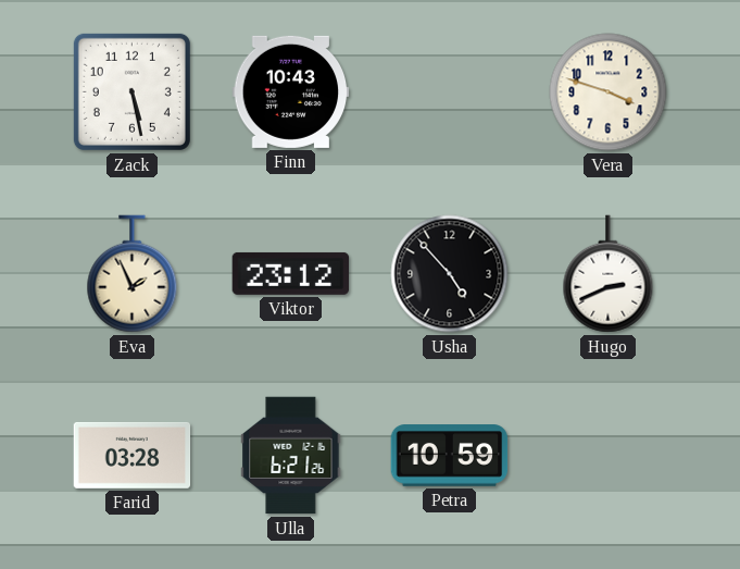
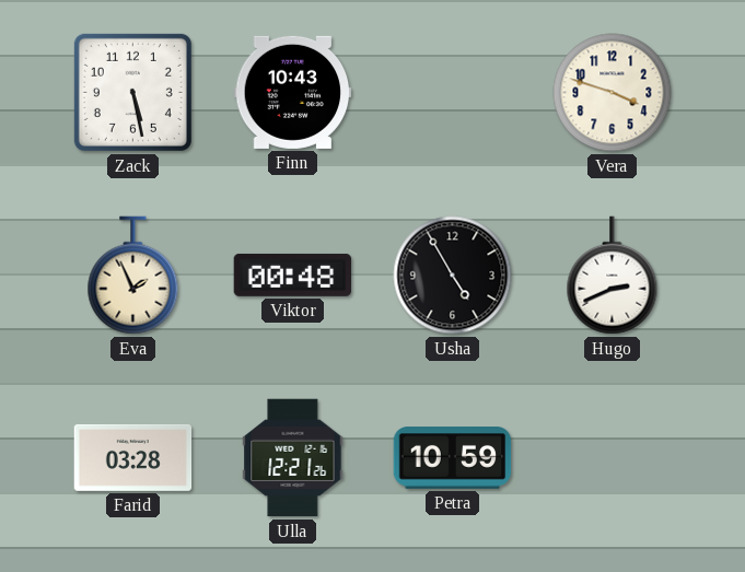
Viktor: 23:12 -> 00:48
Usha: 4:53 -> 4:55
Ulla: 6:21 -> 12:21
